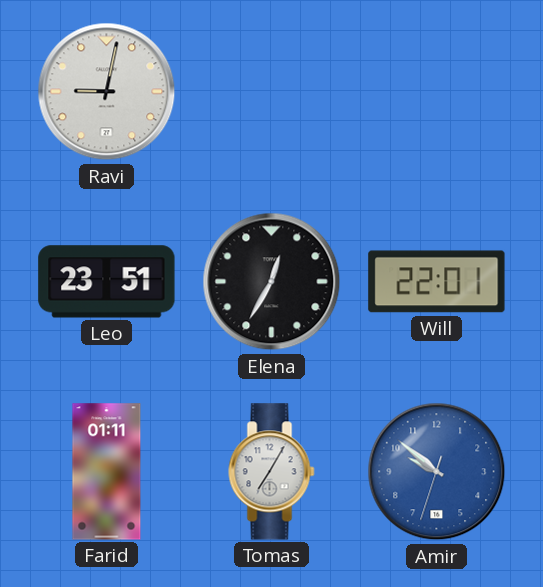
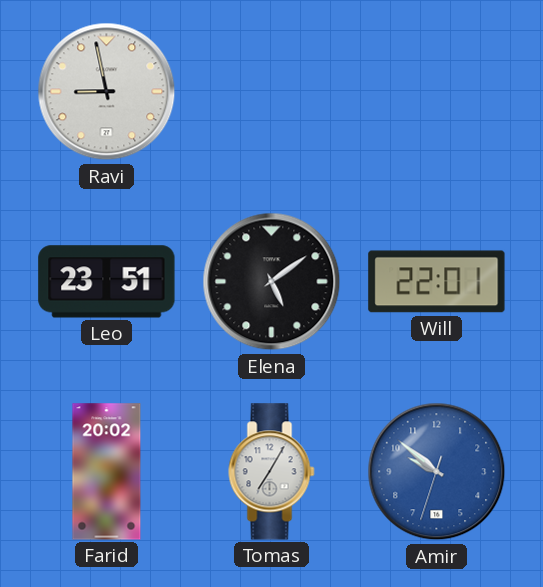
Ravi: 9:02 -> 8:58
Elena: 12:35 -> 5:09
Farid: 01:11 -> 20:02
